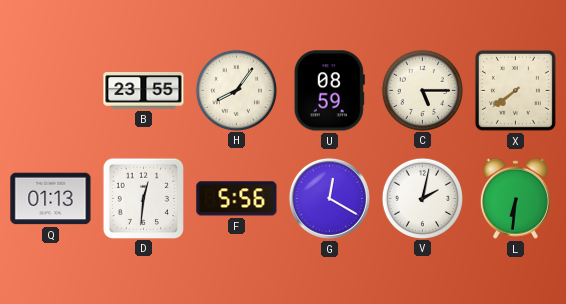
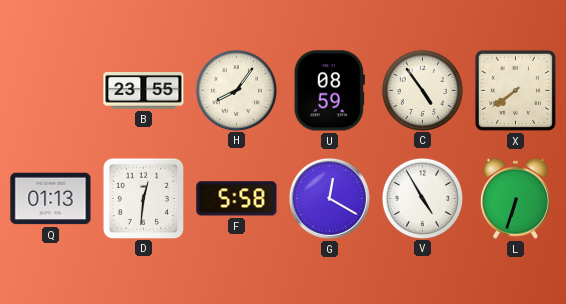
C: 5:15 -> 4:54
F: 5:56 -> 5:58
V: 2:02 -> 4:55
L: 6:31 -> 6:33
